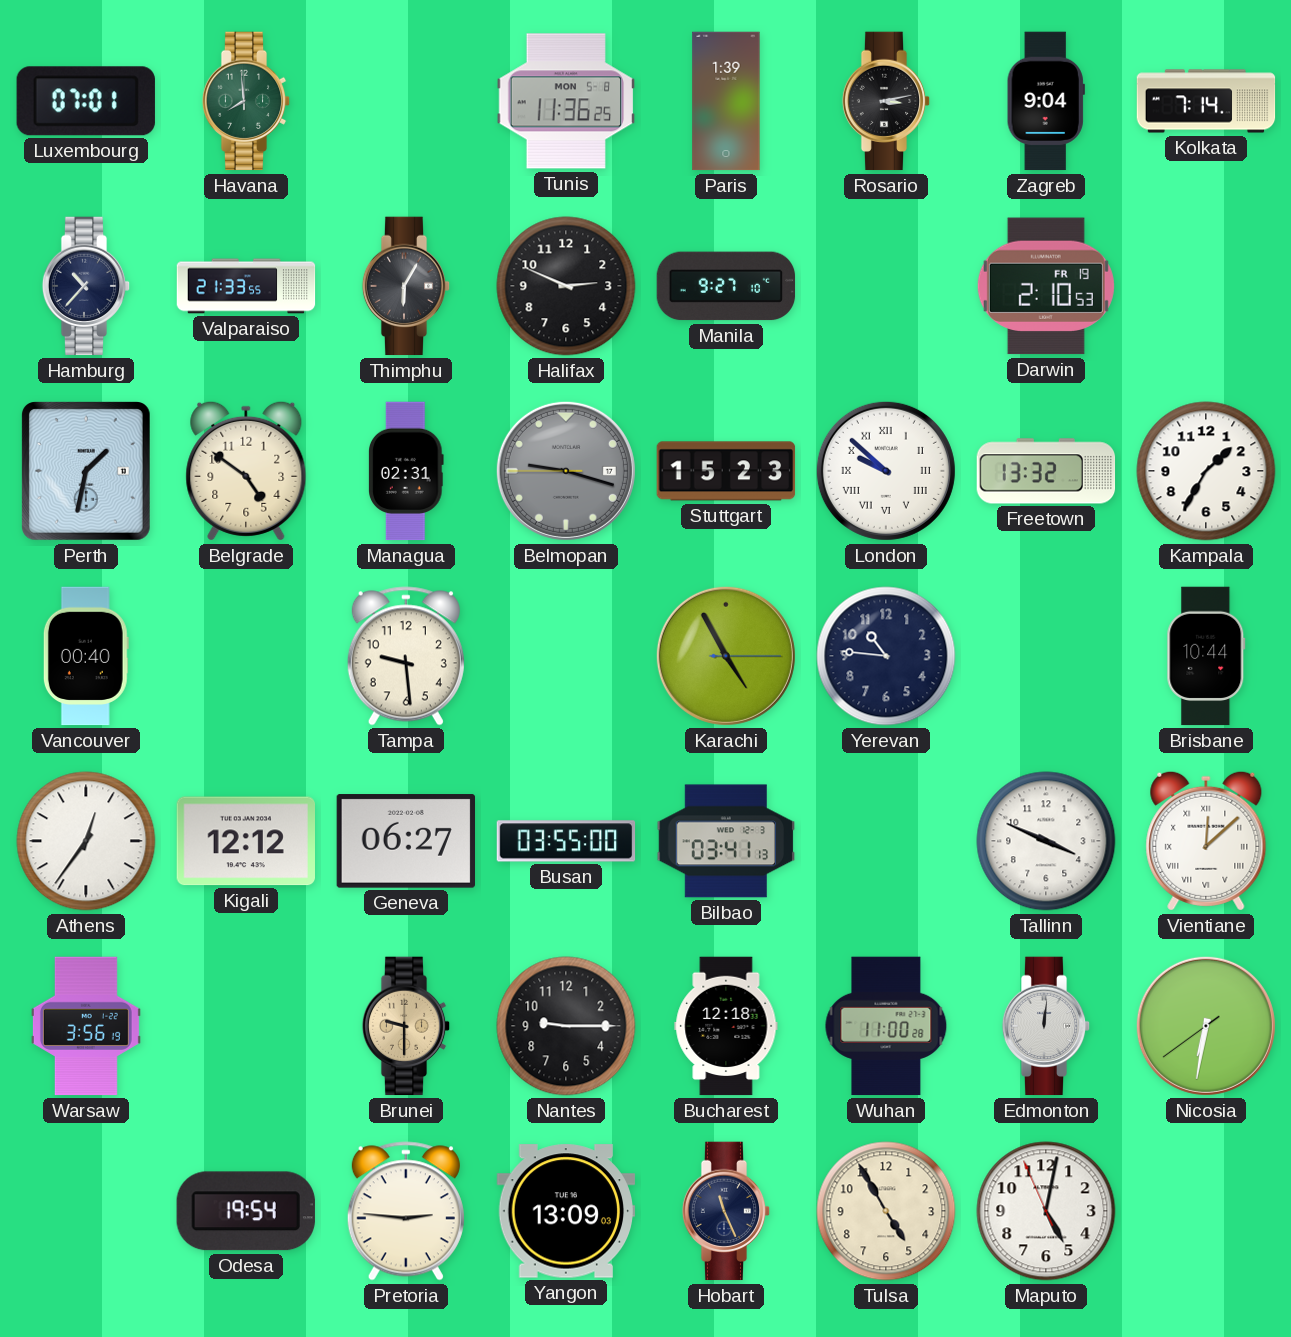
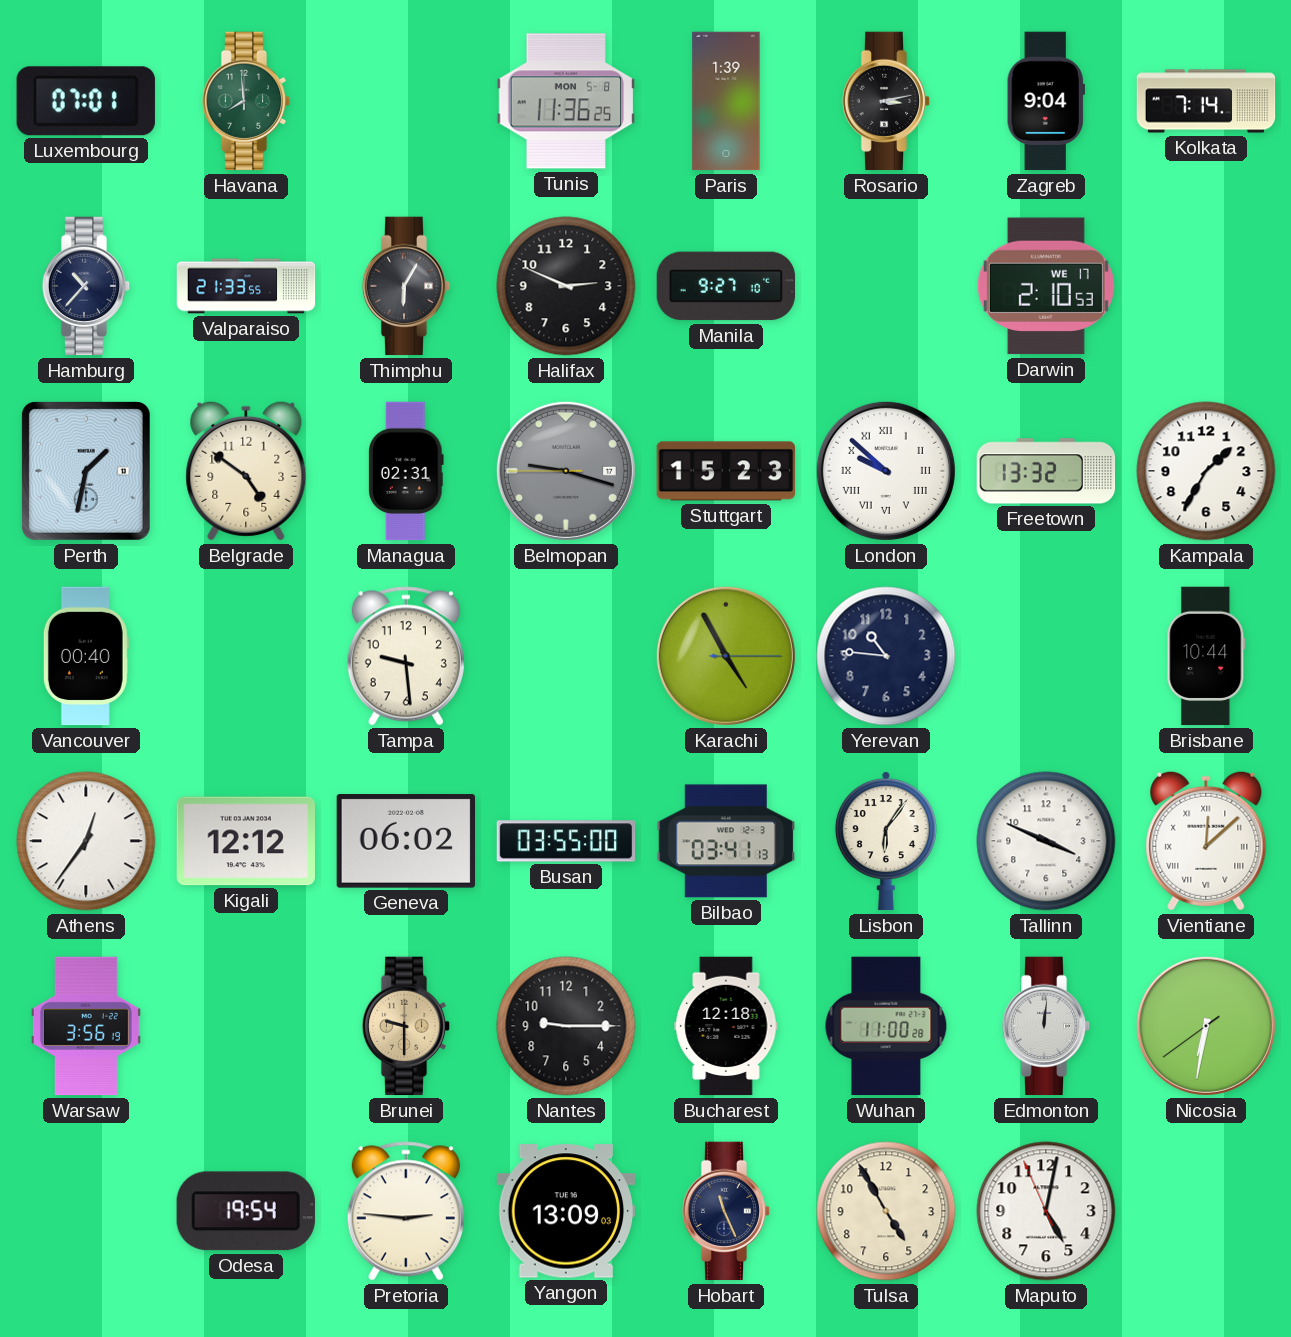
Darwin date: FR 19 -> WE 17
Geneva: 06:27 -> 06:02
Lisbon: none -> 6:06
